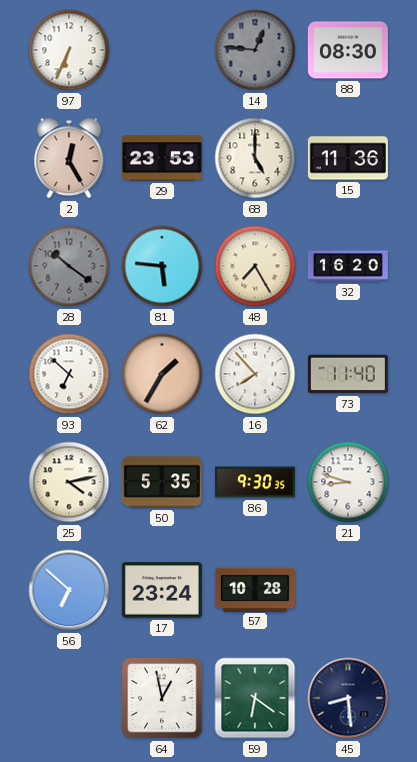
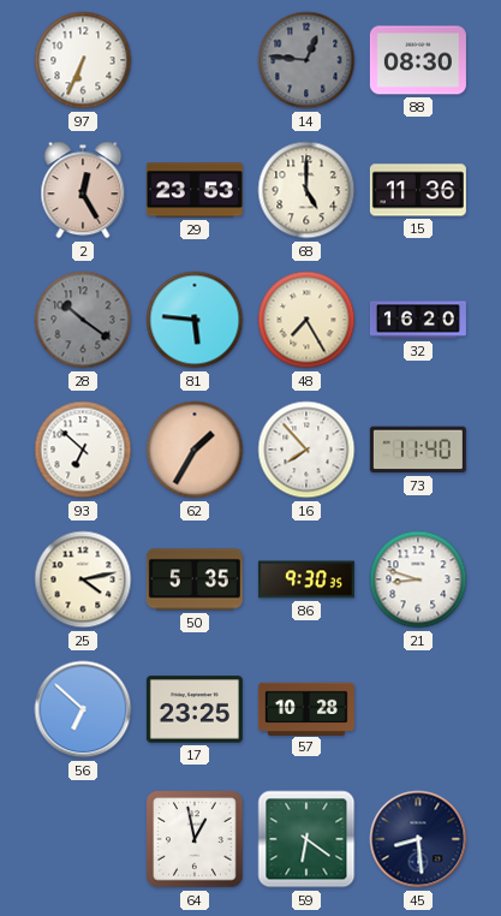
17: 23:24 -> 23:25
